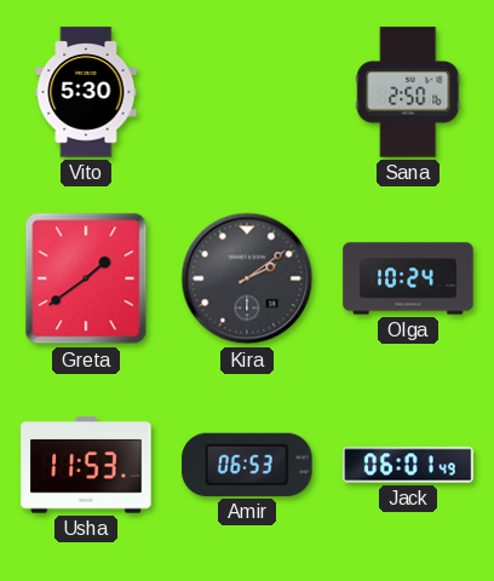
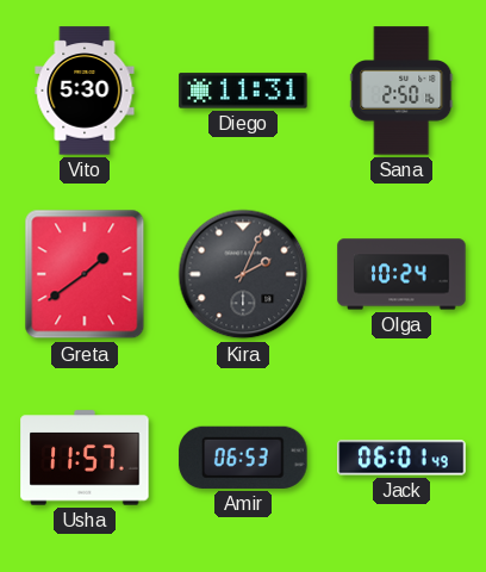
Diego: none -> 11:31
Kira: 2:09 -> 2:04
Usha: 11:53 -> 11:57
